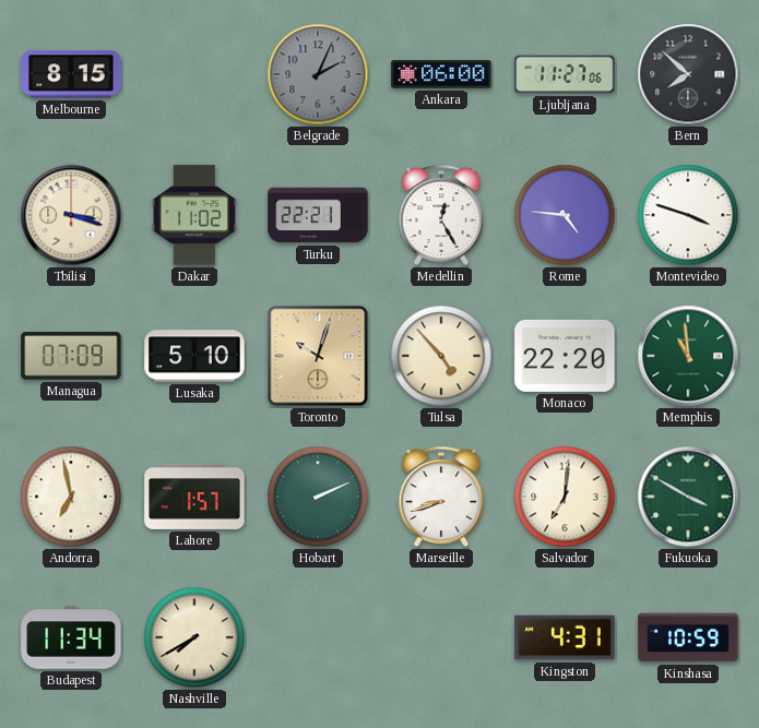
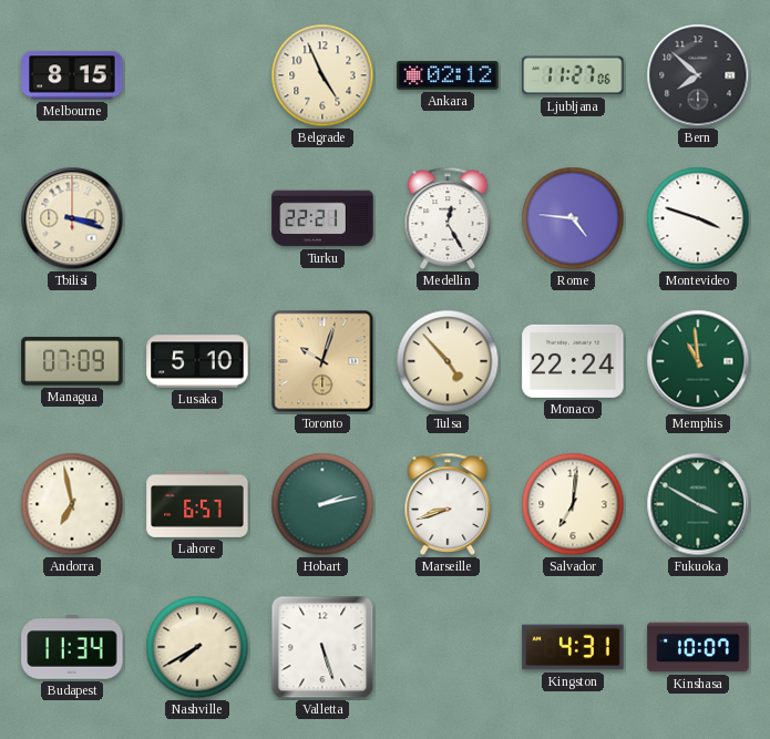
Belgrade: 2:04 -> 4:56
Belgrade dial: grey -> cream
Ankara: 06:00 -> 02:12
Dakar: 11:02 -> none
Monaco: 22:20 -> 22:24
Lahore: 1:57 -> 6:57
Hobart: 2:11 -> 2:13
Valletta: none -> 5:27
Kinshasa: 10:59 -> 10:07
